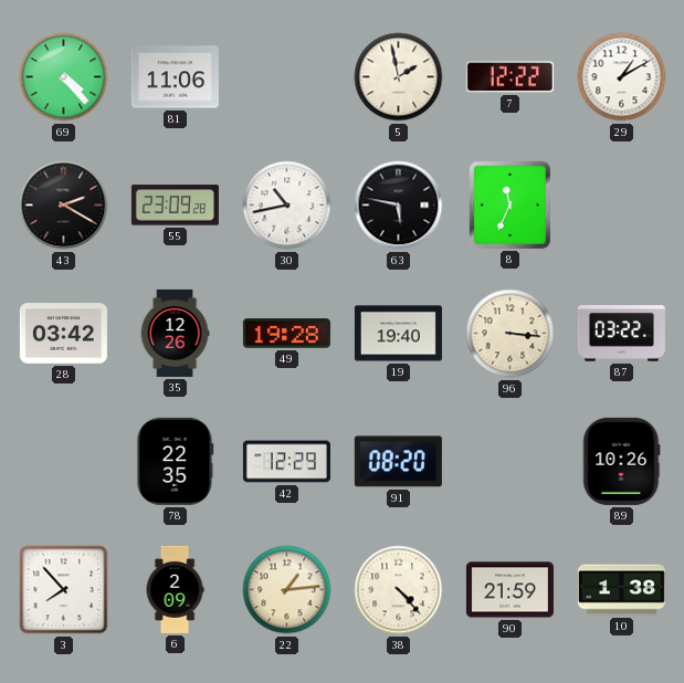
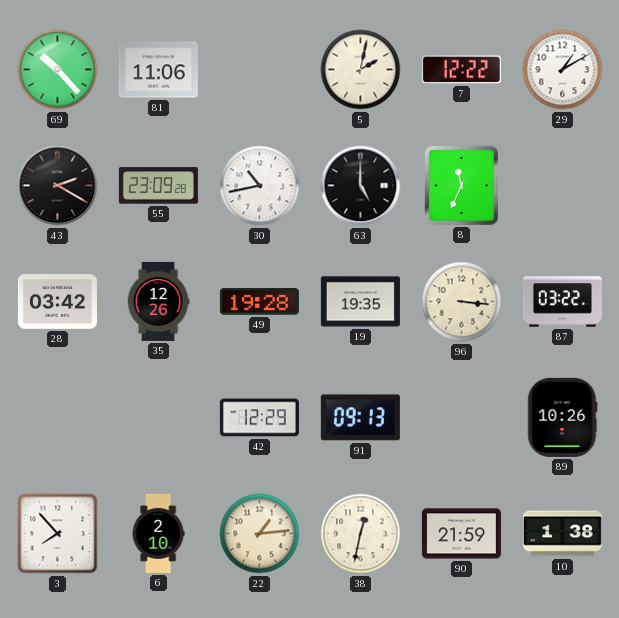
69: 4:23 -> 10:23
5: 1:58 -> 2:02
63: 5:47 -> 5:00
19: 19:40 -> 19:35
78: 22:35 -> none
91: 08:20 -> 09:13
6: 2:09 -> 2:10
38: 4:23 -> 12:32
